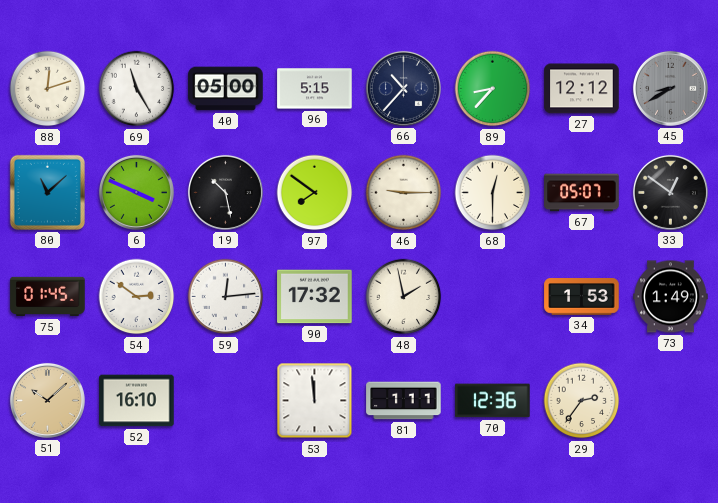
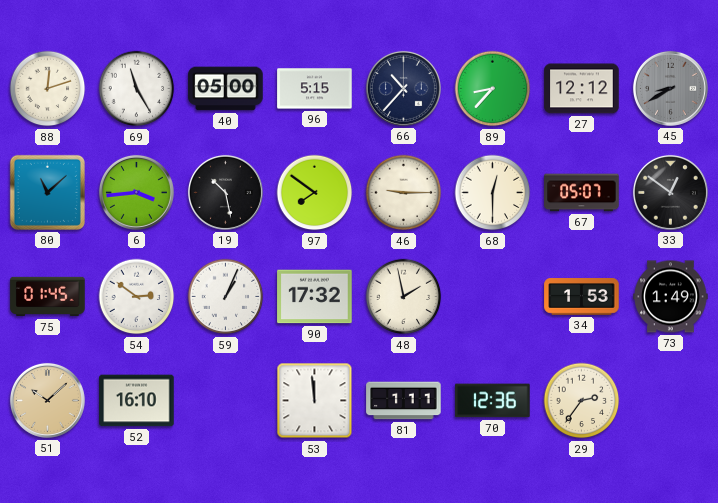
6: 3:49 -> 3:44
59: 12:14 -> 1:04
